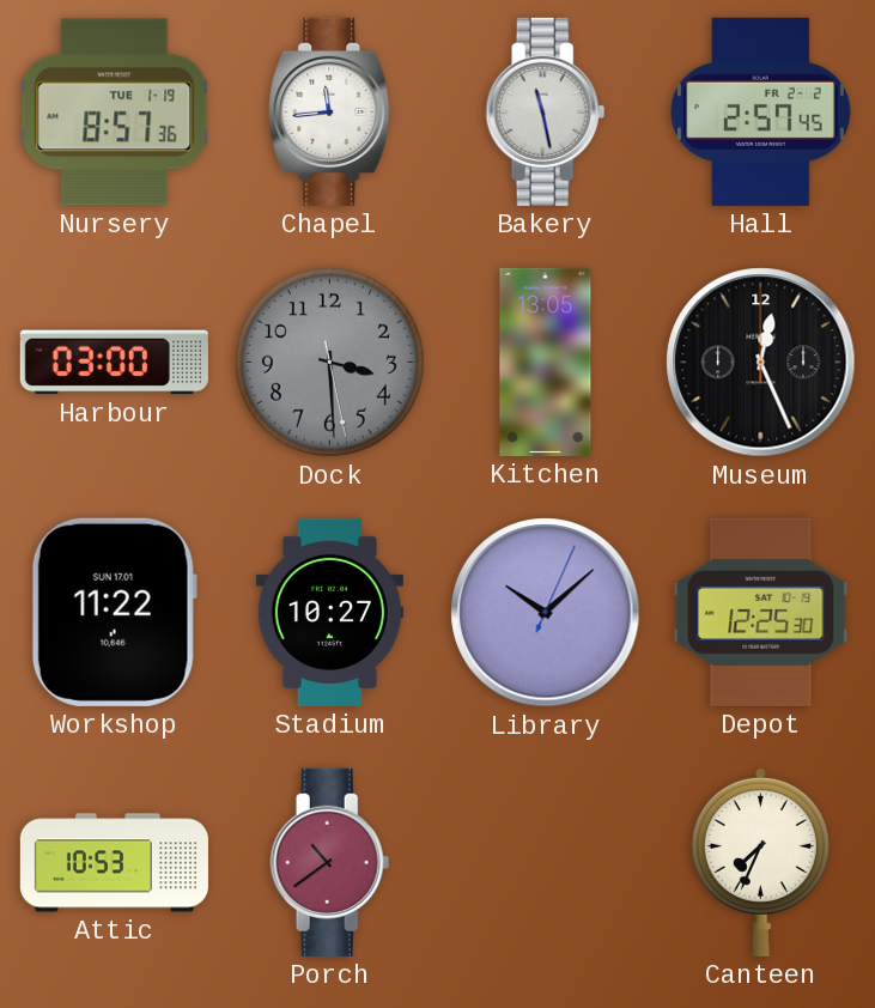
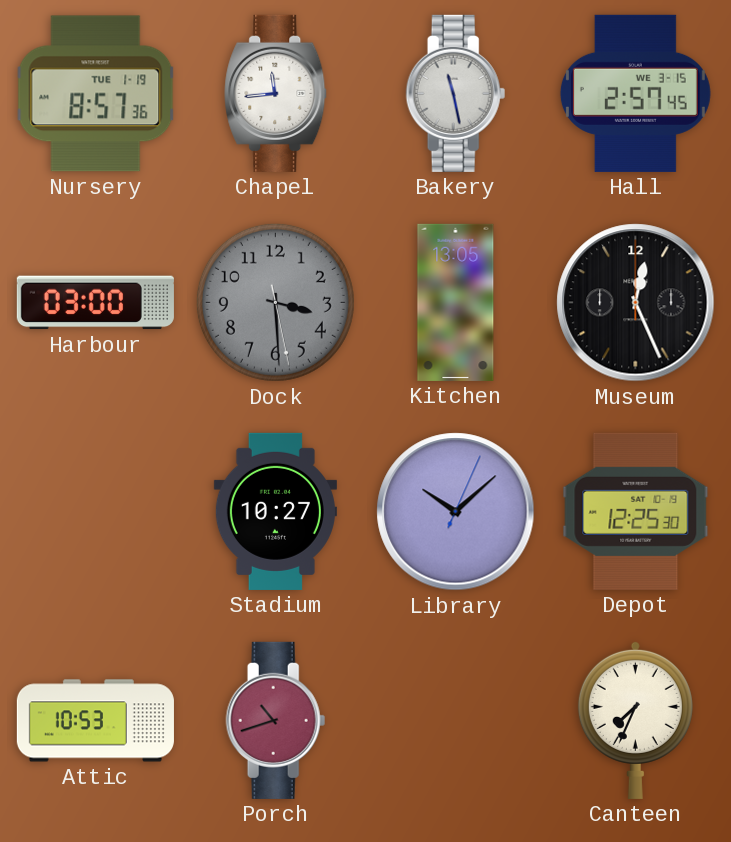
Hall date: FR 2-2 -> WE 3-15
Workshop: 11:22 -> none
Porch: 10:39 -> 10:42
